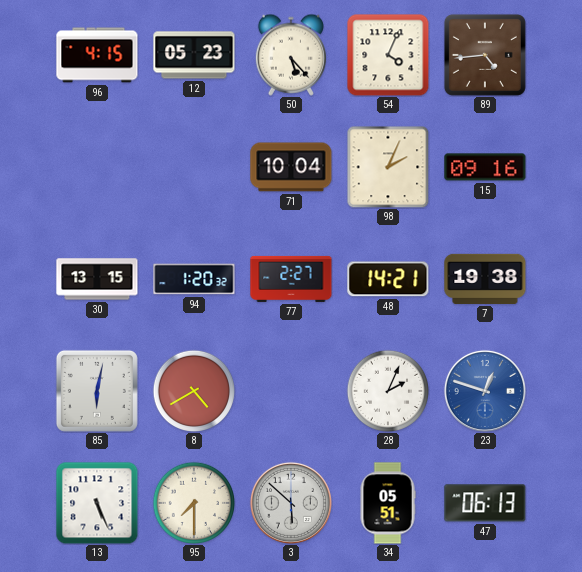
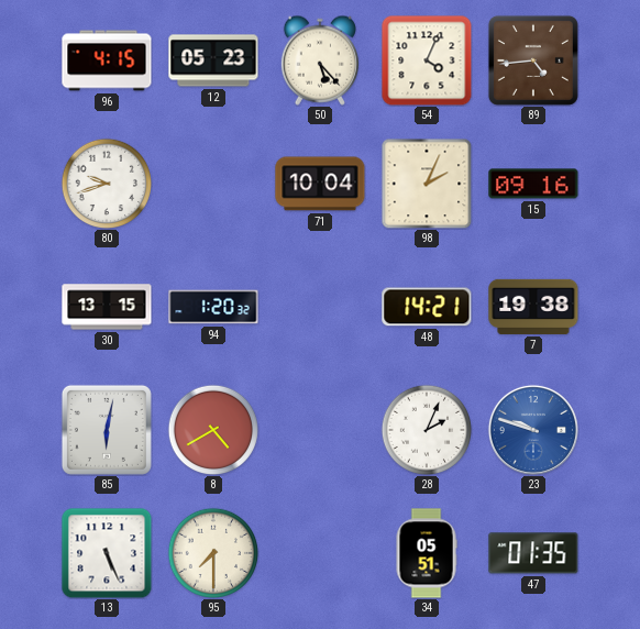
80: none -> 9:42
77: 2:27 -> none
23: 12:48 -> 9:48
3: 5:52 -> none
47: 06:13 -> 01:35
